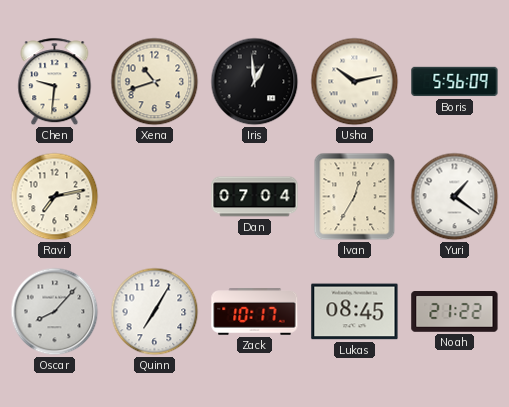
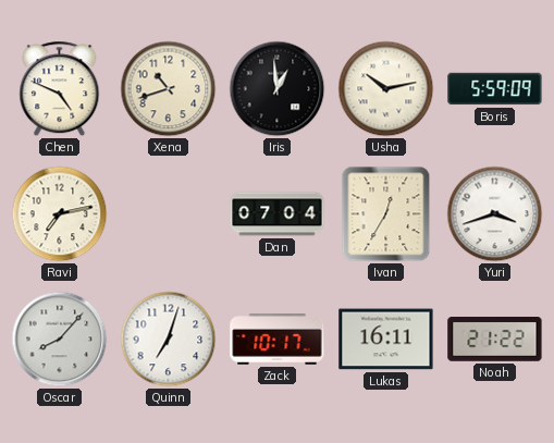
Chen: 9:31 -> 4:49
Boris: 5:56 -> 5:59
Yuri: 1:21 -> 3:42
Quinn: 7:05 -> 7:03
Lukas: 08:45 -> 16:11
